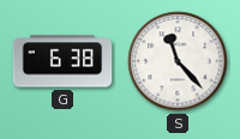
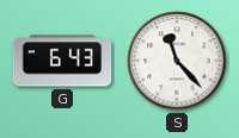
G: 6:38 -> 6:43
